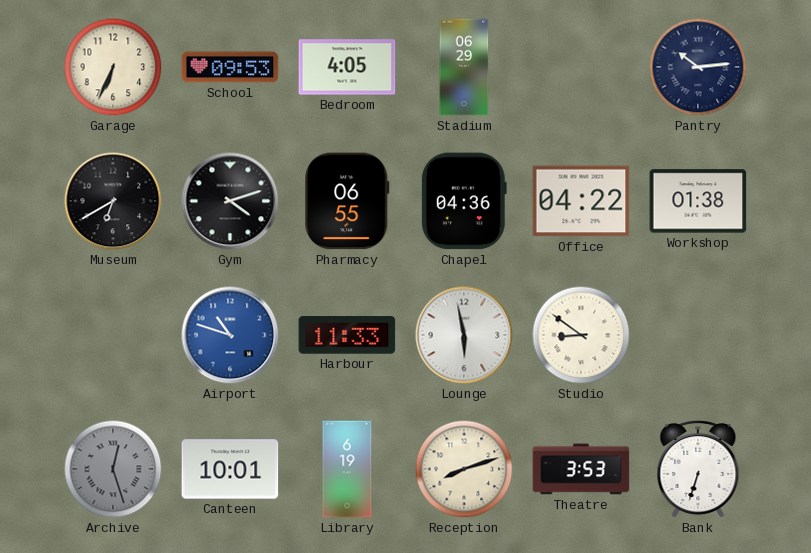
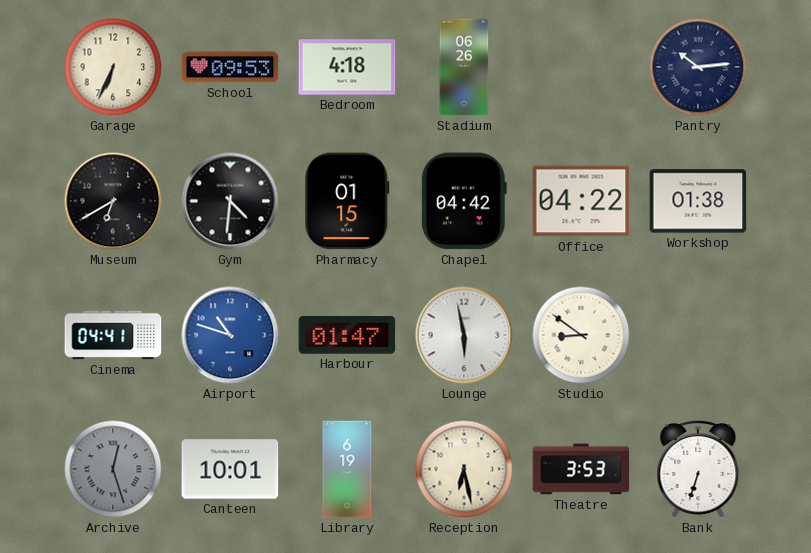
Bedroom: 4:05 -> 4:18
Stadium: 06:29 -> 06:26
Gym: 4:12 -> 4:31
Pharmacy: 06:55 -> 01:15
Chapel: 04:36 -> 04:42
Cinema: none -> 04:41
Harbour: 11:33 -> 01:47
Reception: 8:12 -> 6:28
